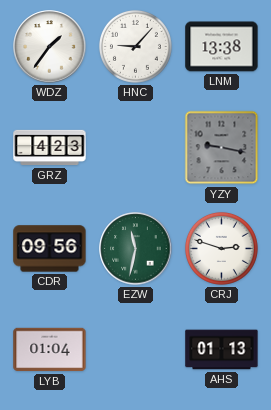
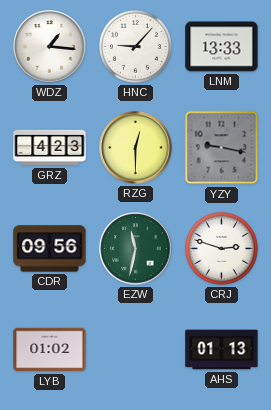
WDZ: 1:36 -> 1:16
LNM: 13:38 -> 13:33
RZG: none -> 12:30
LYB: 01:04 -> 01:02
